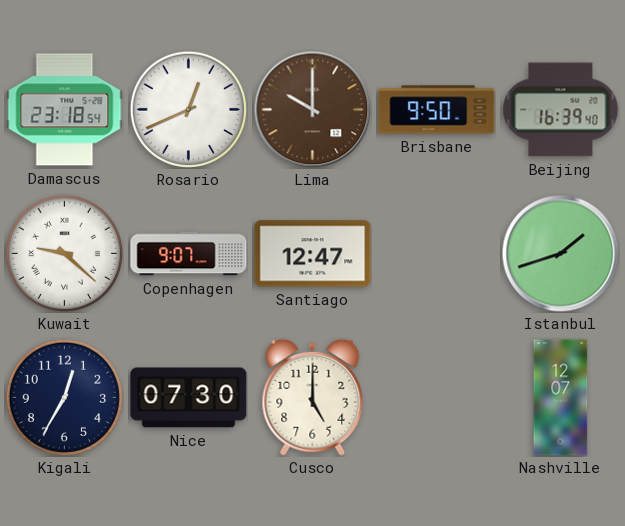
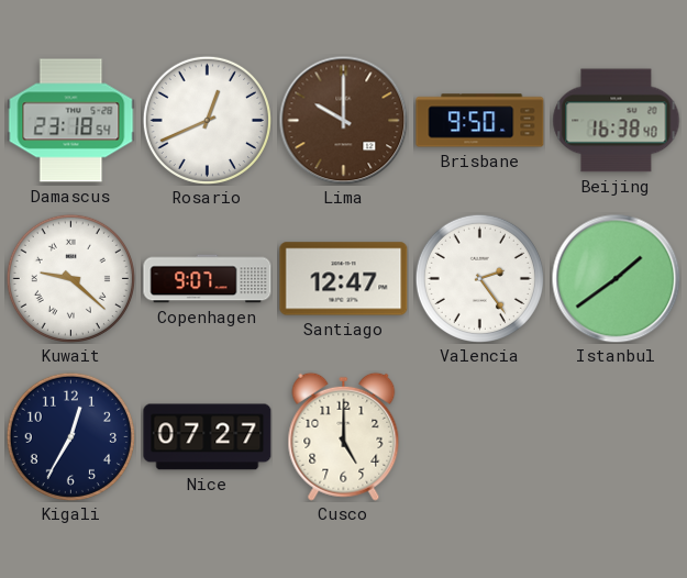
Beijing: 16:39 -> 16:38
Valencia: none -> 2:24
Istanbul: 1:42 -> 1:39
Nice: 07:30 -> 07:27
Nashville: 12:07 -> none
